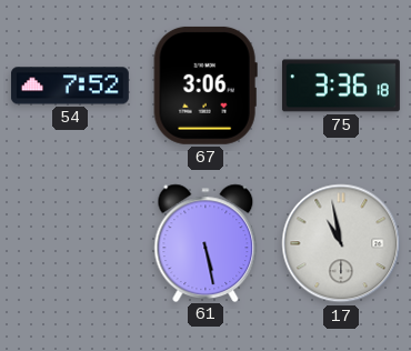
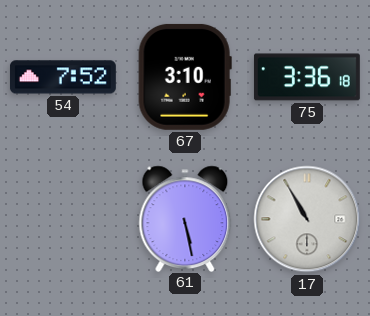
67: 3:06 -> 3:10
17: 10:58 -> 10:55
